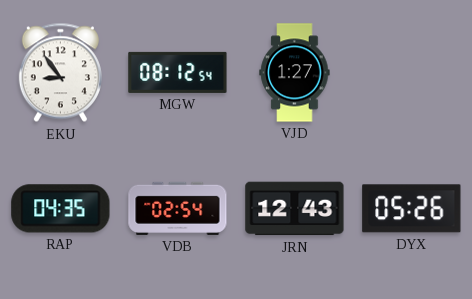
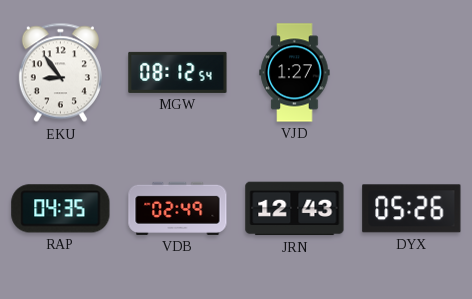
VDB: 02:54 -> 02:49
